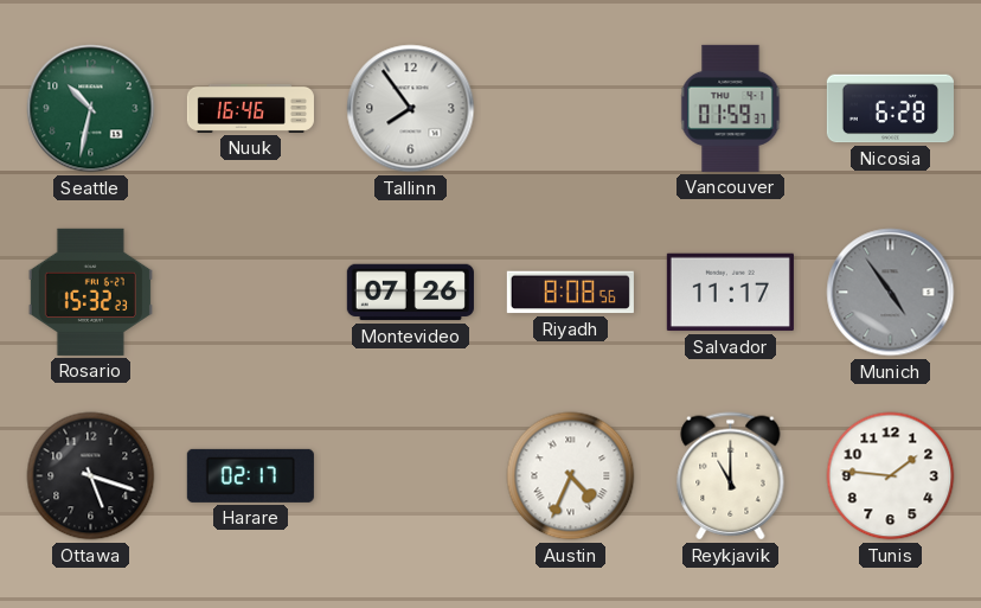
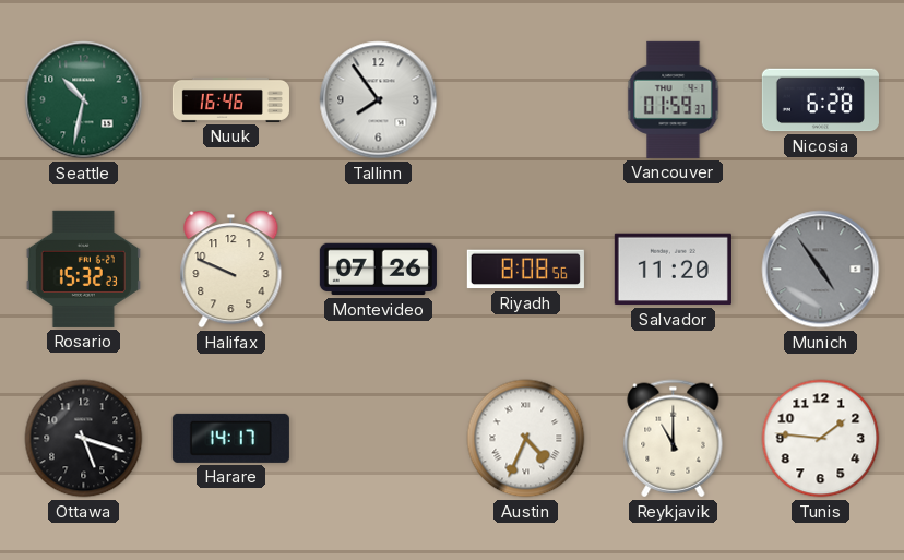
Halifax: none -> 9:49
Salvador: 11:17 -> 11:20
Harare: 02:17 -> 14:17
